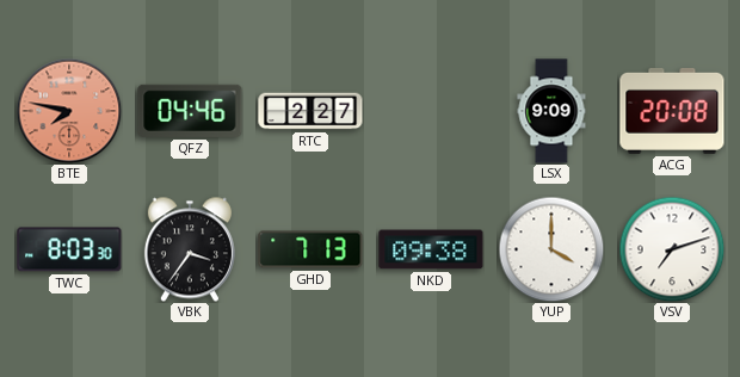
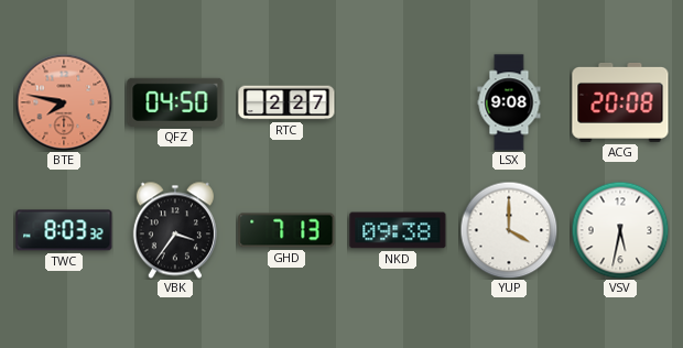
QFZ: 04:46 -> 04:50
LSX: 9:09 -> 9:08
TWC: 8:03:30 -> 8:03:32
VSV: 7:12 -> 5:32
